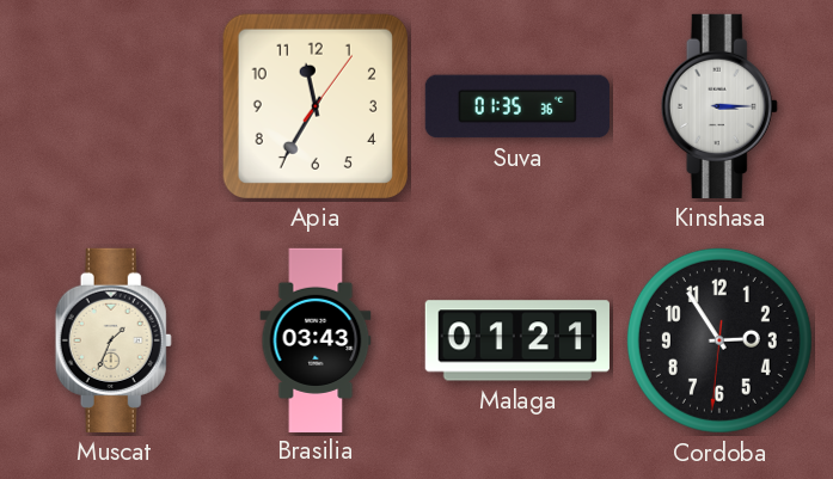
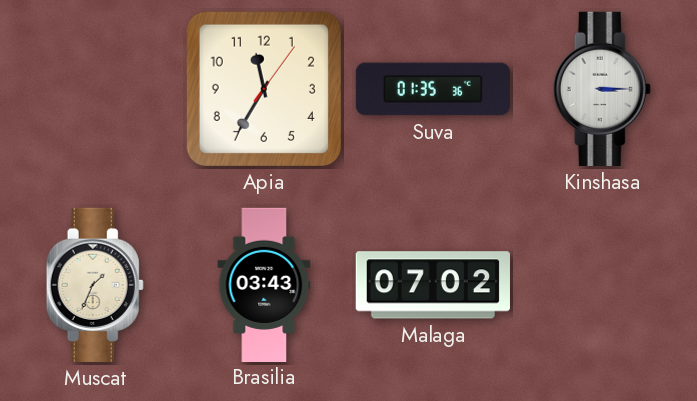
Malaga: 01:21 -> 07:02
Cordoba: 2:54 -> none
